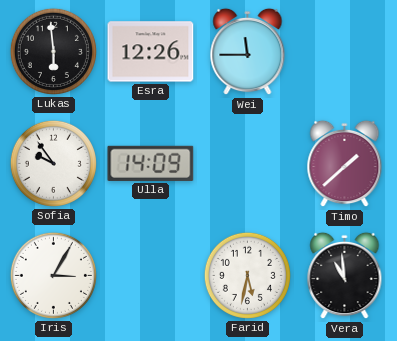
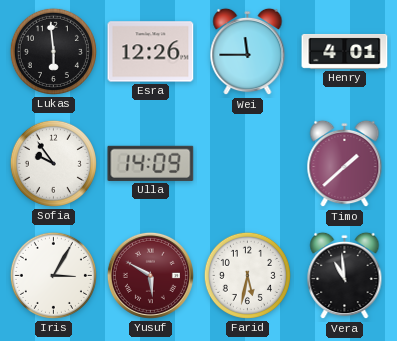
Henry: none -> 4:01
Yusuf: none -> 5:50
